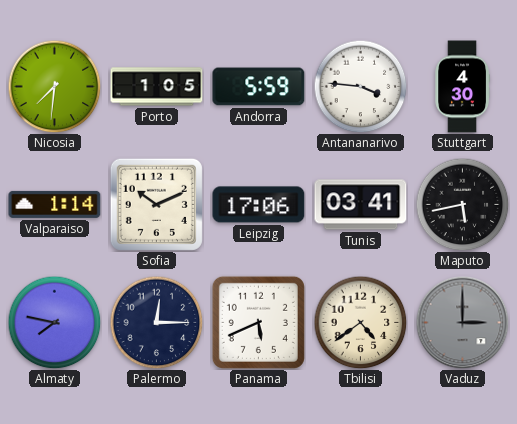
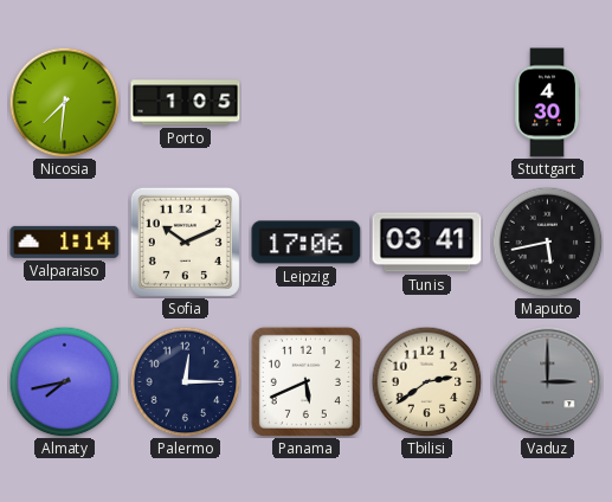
Andorra: 5:59 -> none
Antananarivo: 3:46 -> none
Almaty: 7:47 -> 7:43
Tbilisi: 4:39 -> 2:39
